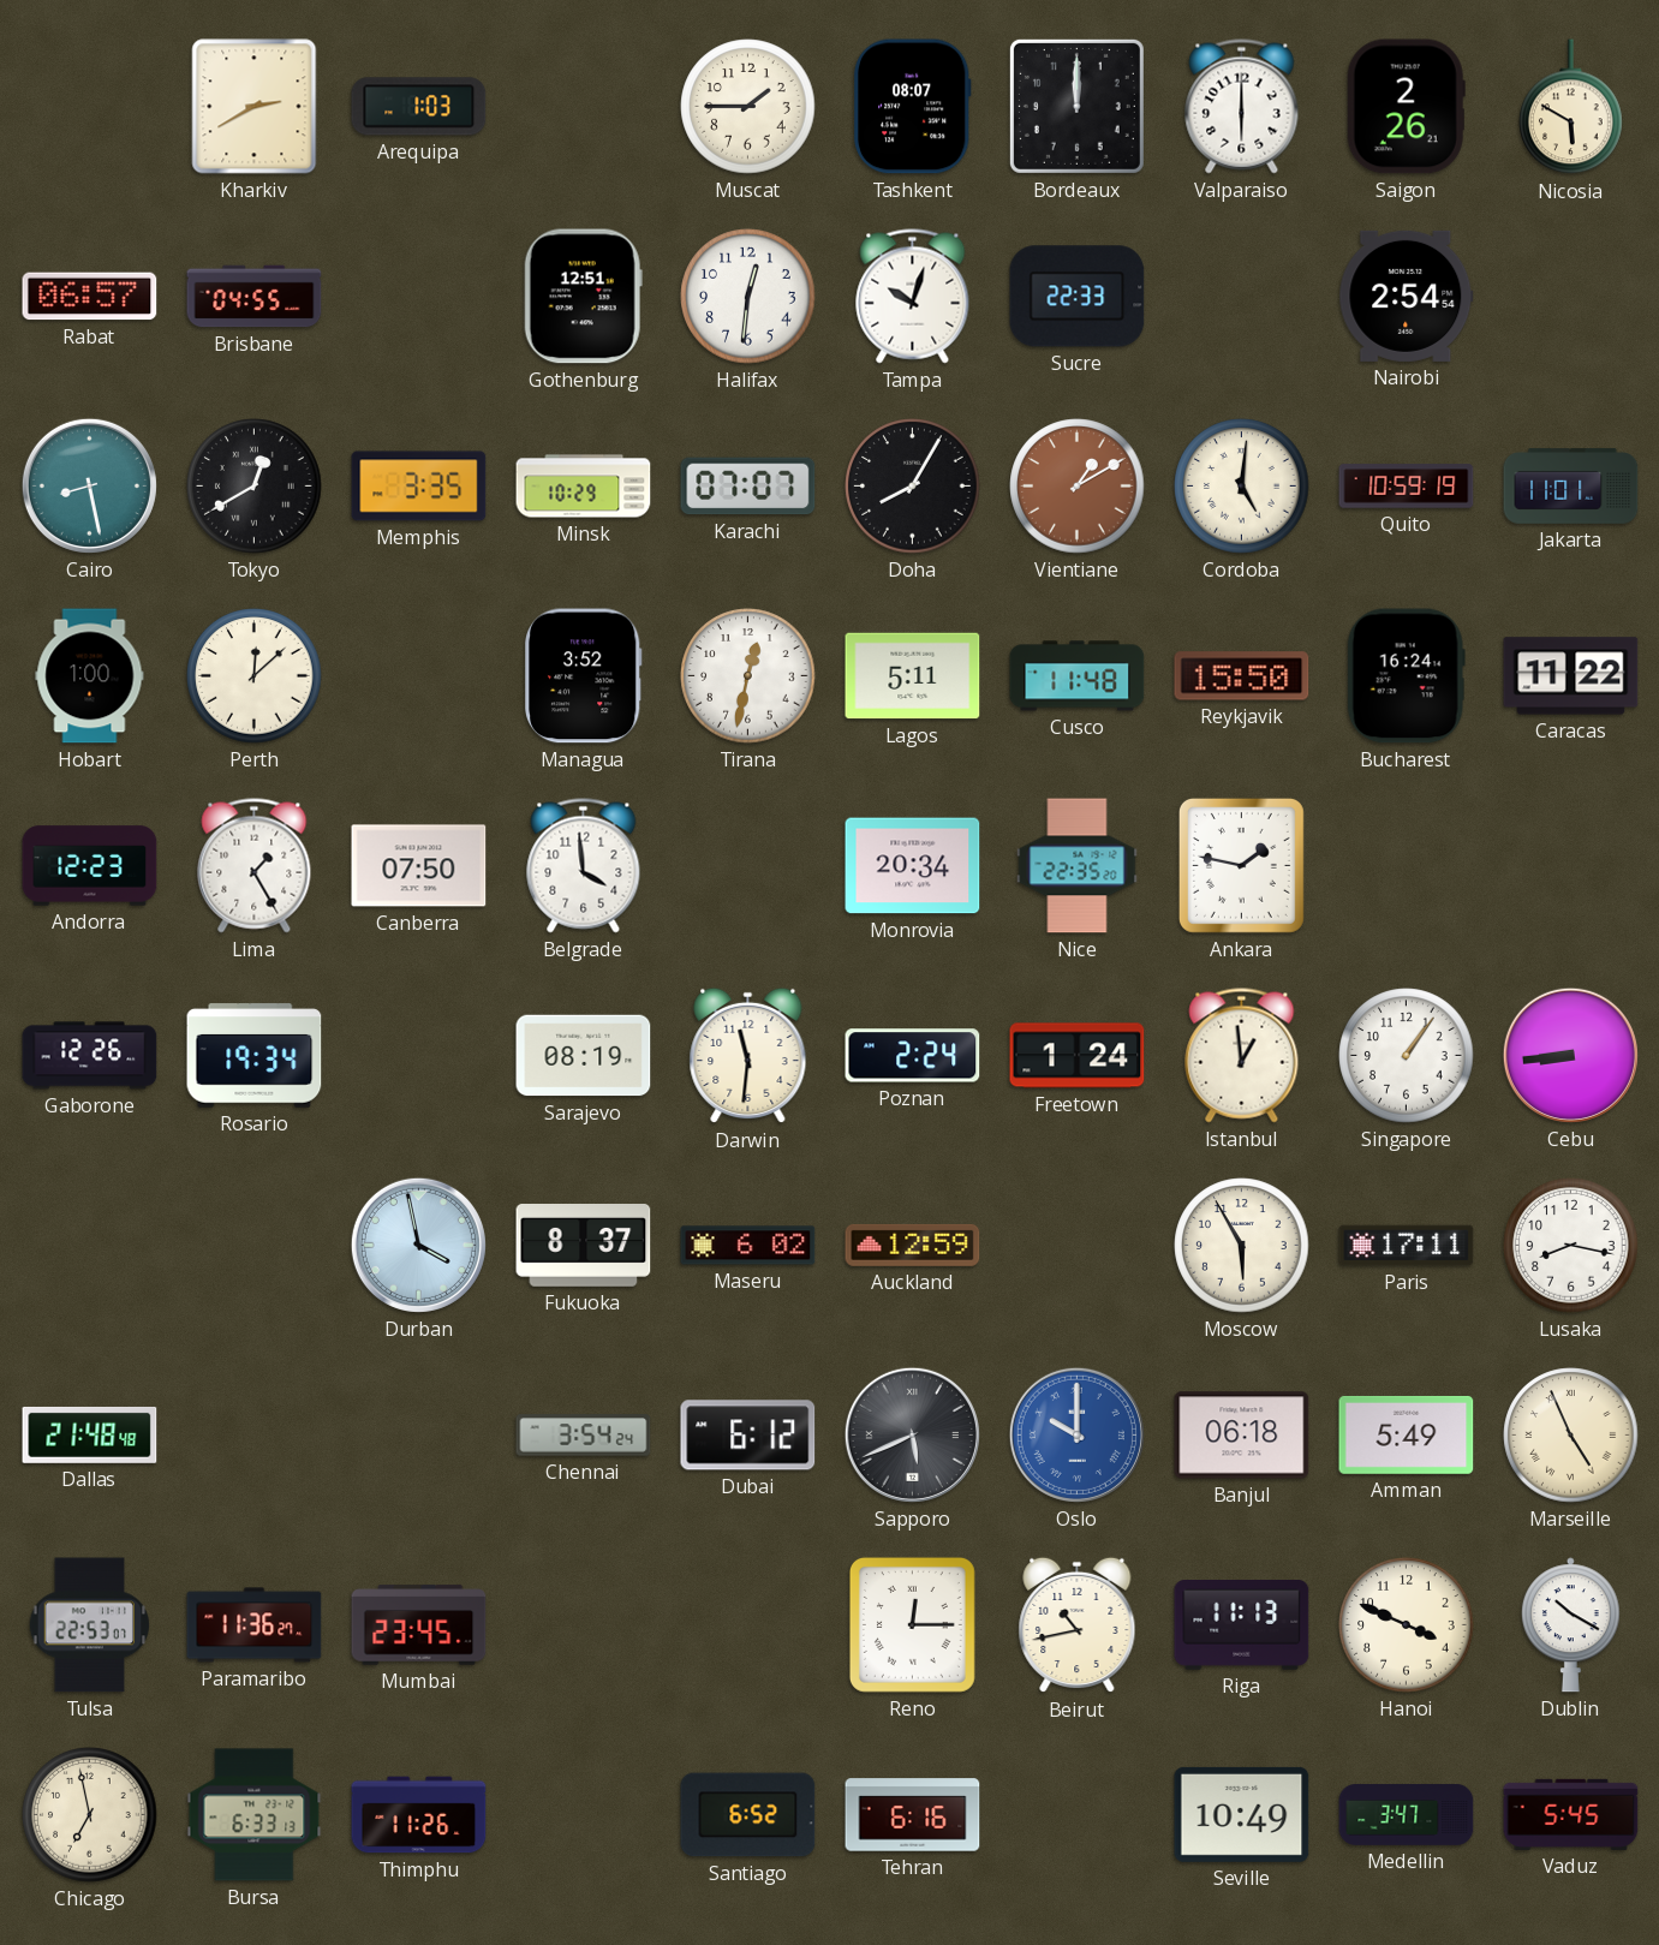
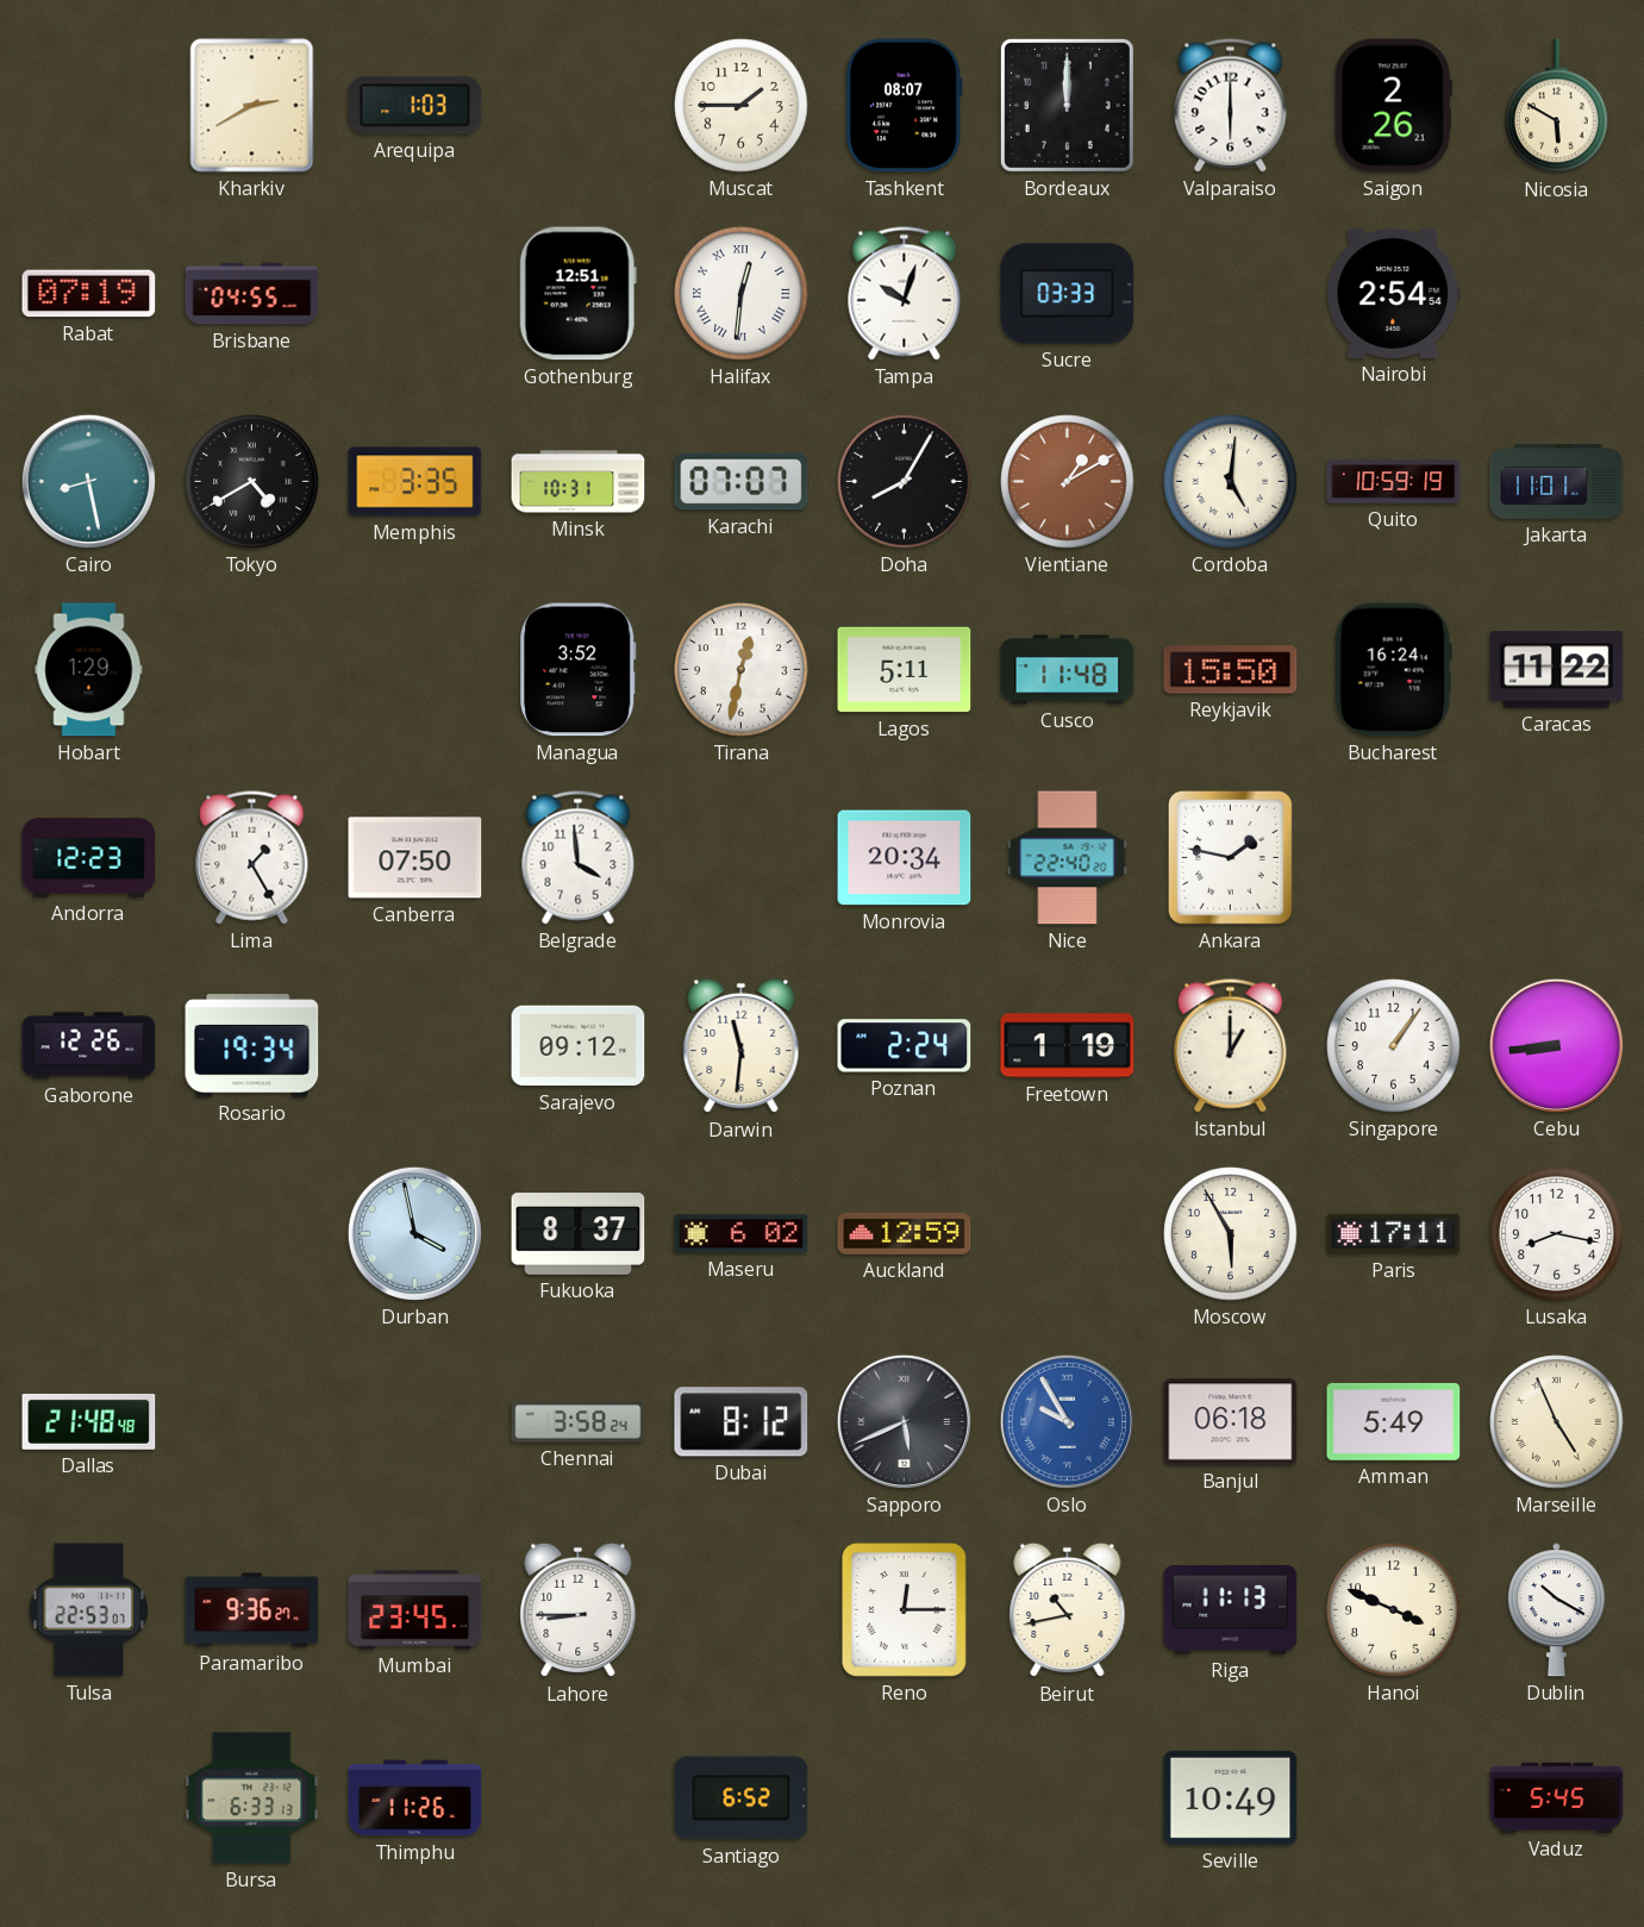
Rabat: 06:57 -> 07:19
Halifax numerals: Arabic -> Roman
Sucre: 22:33 -> 03:33
Tokyo: 12:40 -> 4:40
Minsk: 10:29 -> 10:31
Hobart: 1:00 -> 1:29
Perth: 12:08 -> none
Nice: 22:35 -> 22:40
Sarajevo: 08:19 -> 09:12
Freetown: 1:24 -> 1:19
Istanbul: 12:59 -> 1:00
Chennai: 3:54 -> 3:58
Dubai: 6:12 -> 8:12
Oslo: 10:00 -> 9:55
Paramaribo: 11:36 -> 9:36
Lahore: none -> 8:45
Chicago: 6:58 -> none
Tehran: 6:16 -> none
Medellin: 3:47 -> none
